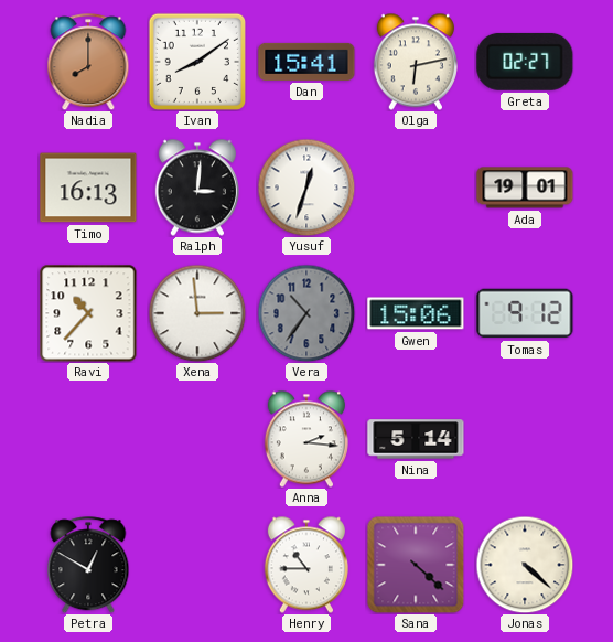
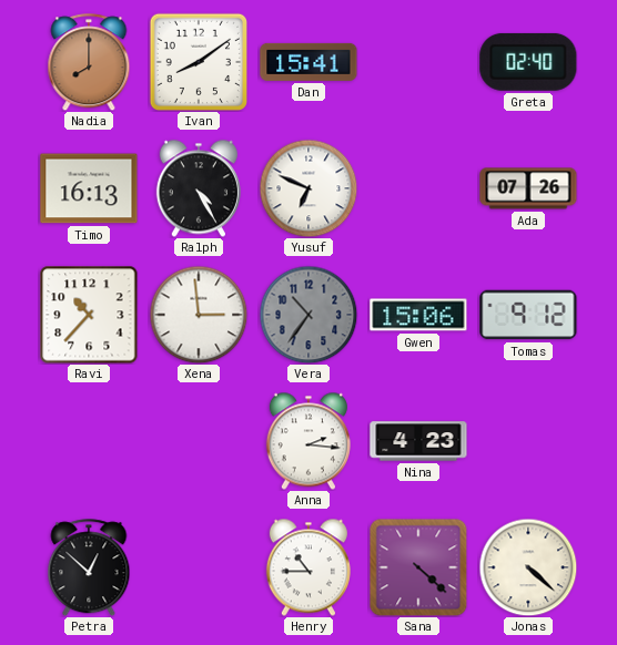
Olga: 6:13 -> none
Greta: 02:27 -> 02:40
Ralph: 3:01 -> 4:25
Yusuf: 12:33 -> 6:49
Ada: 19:01 -> 07:26
Nina: 5:14 -> 4:23
Petra: 12:50 -> 12:52
